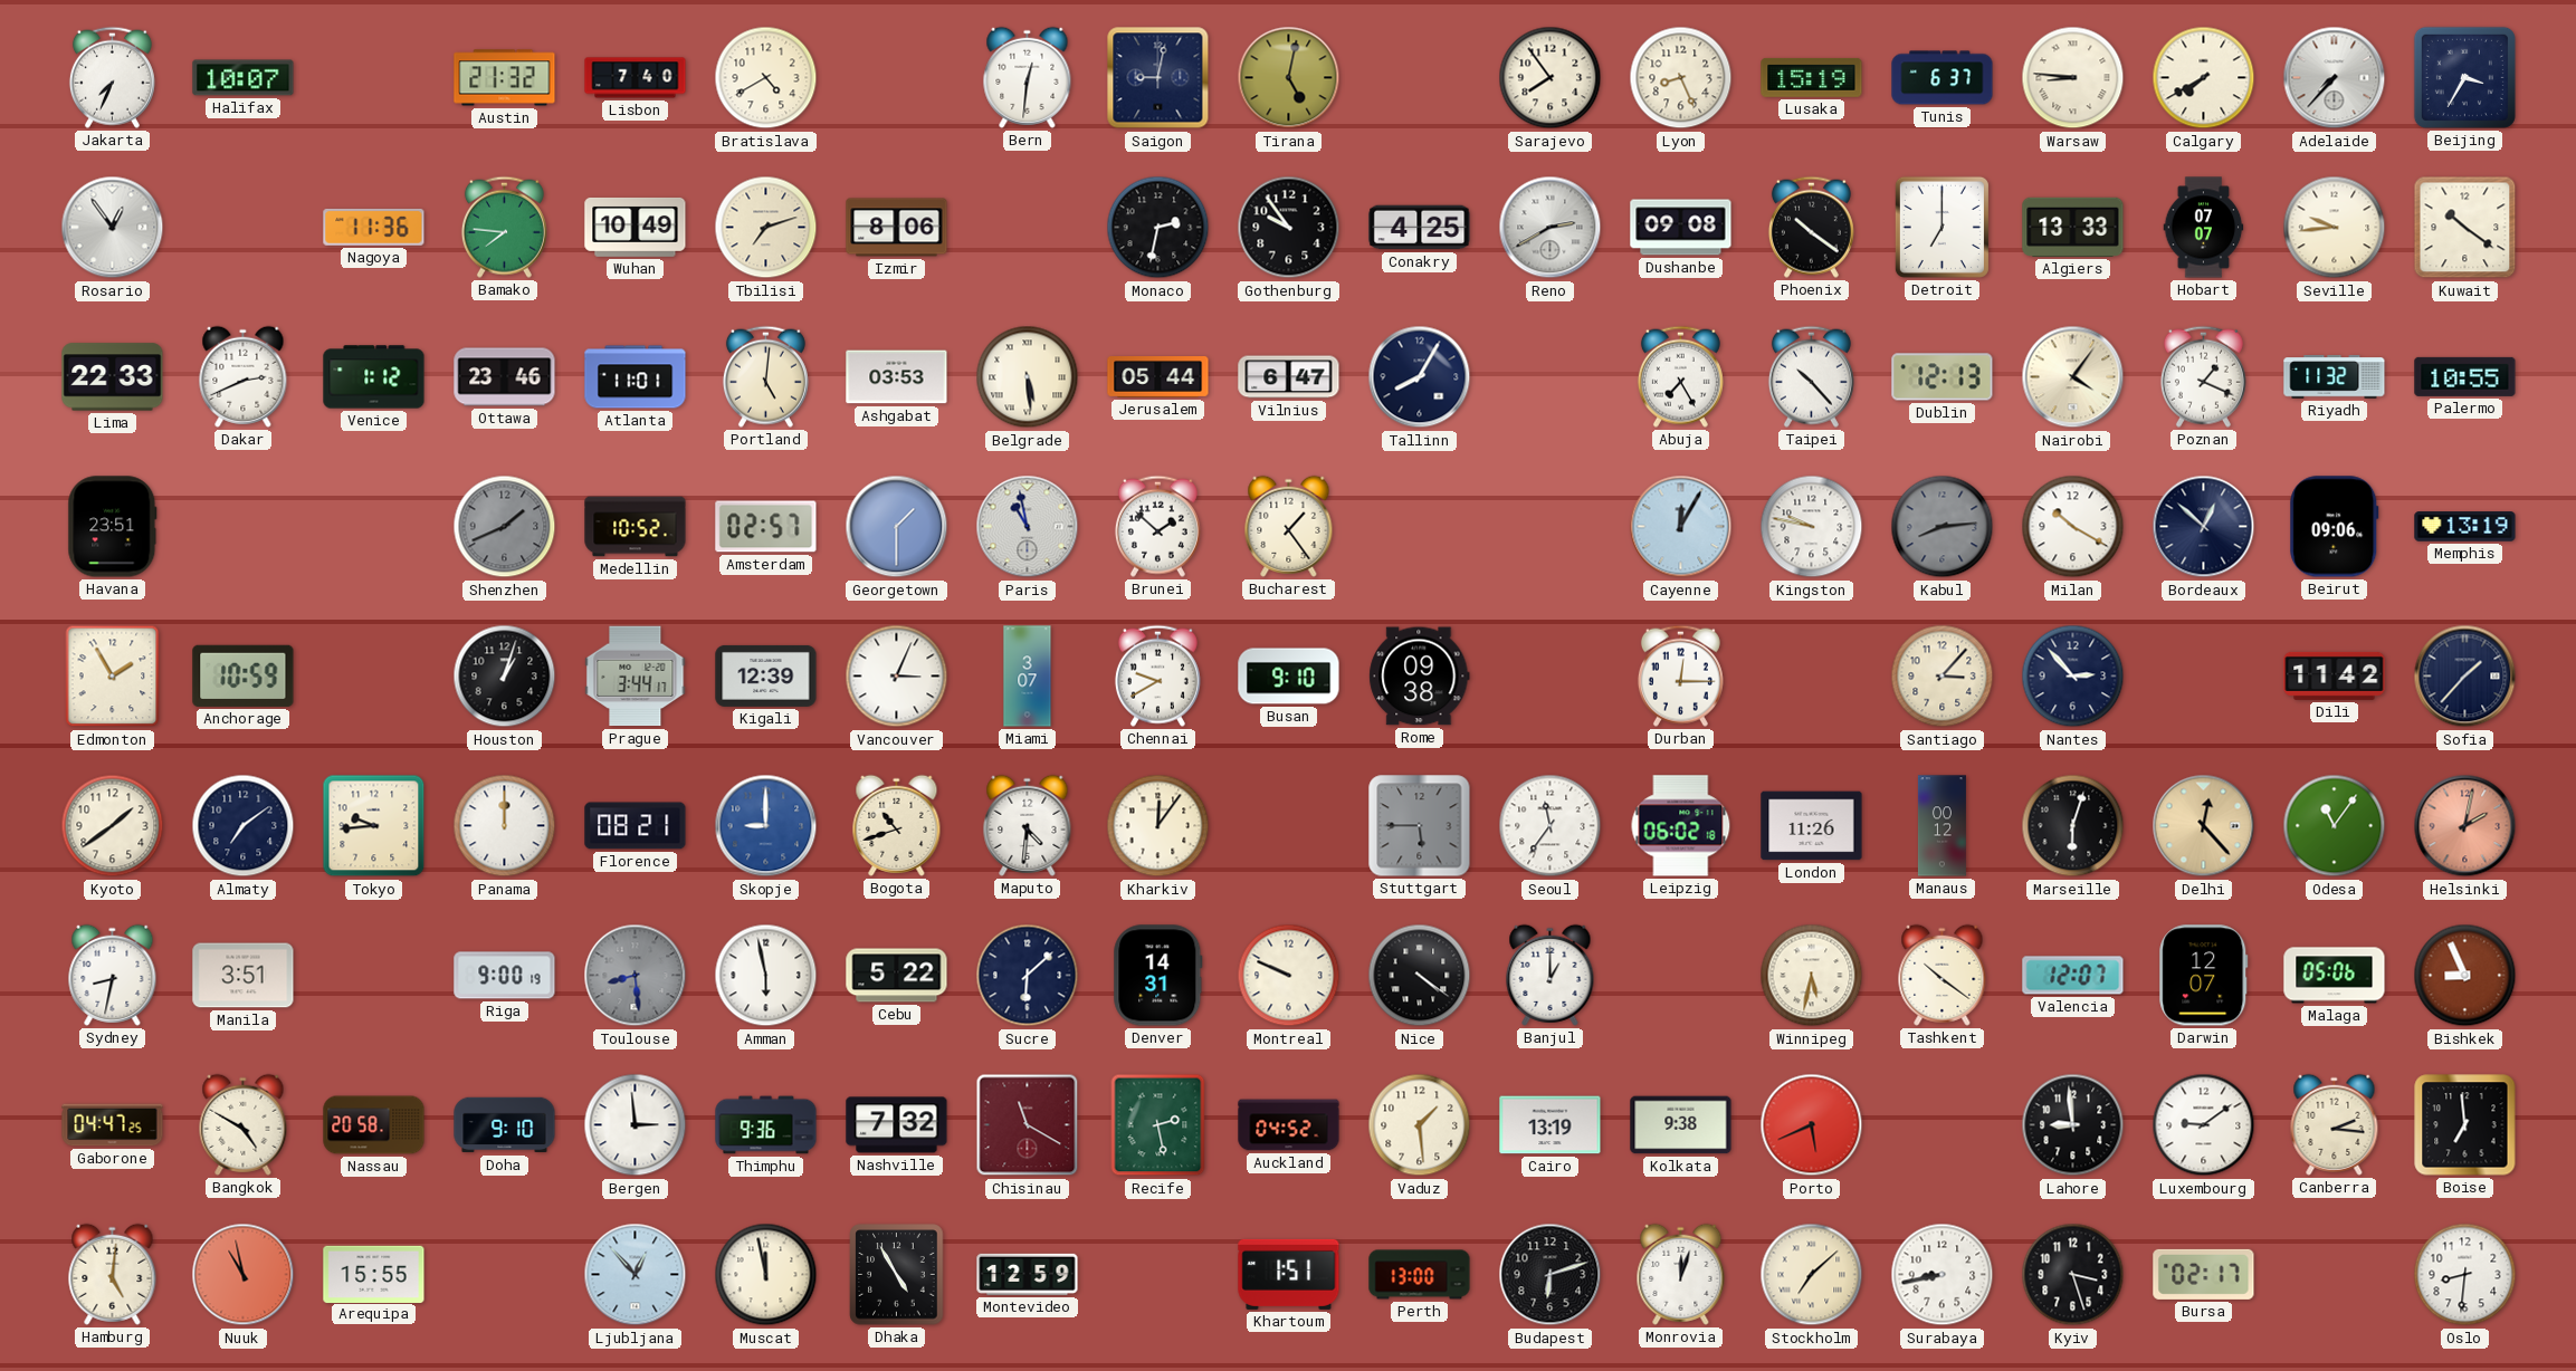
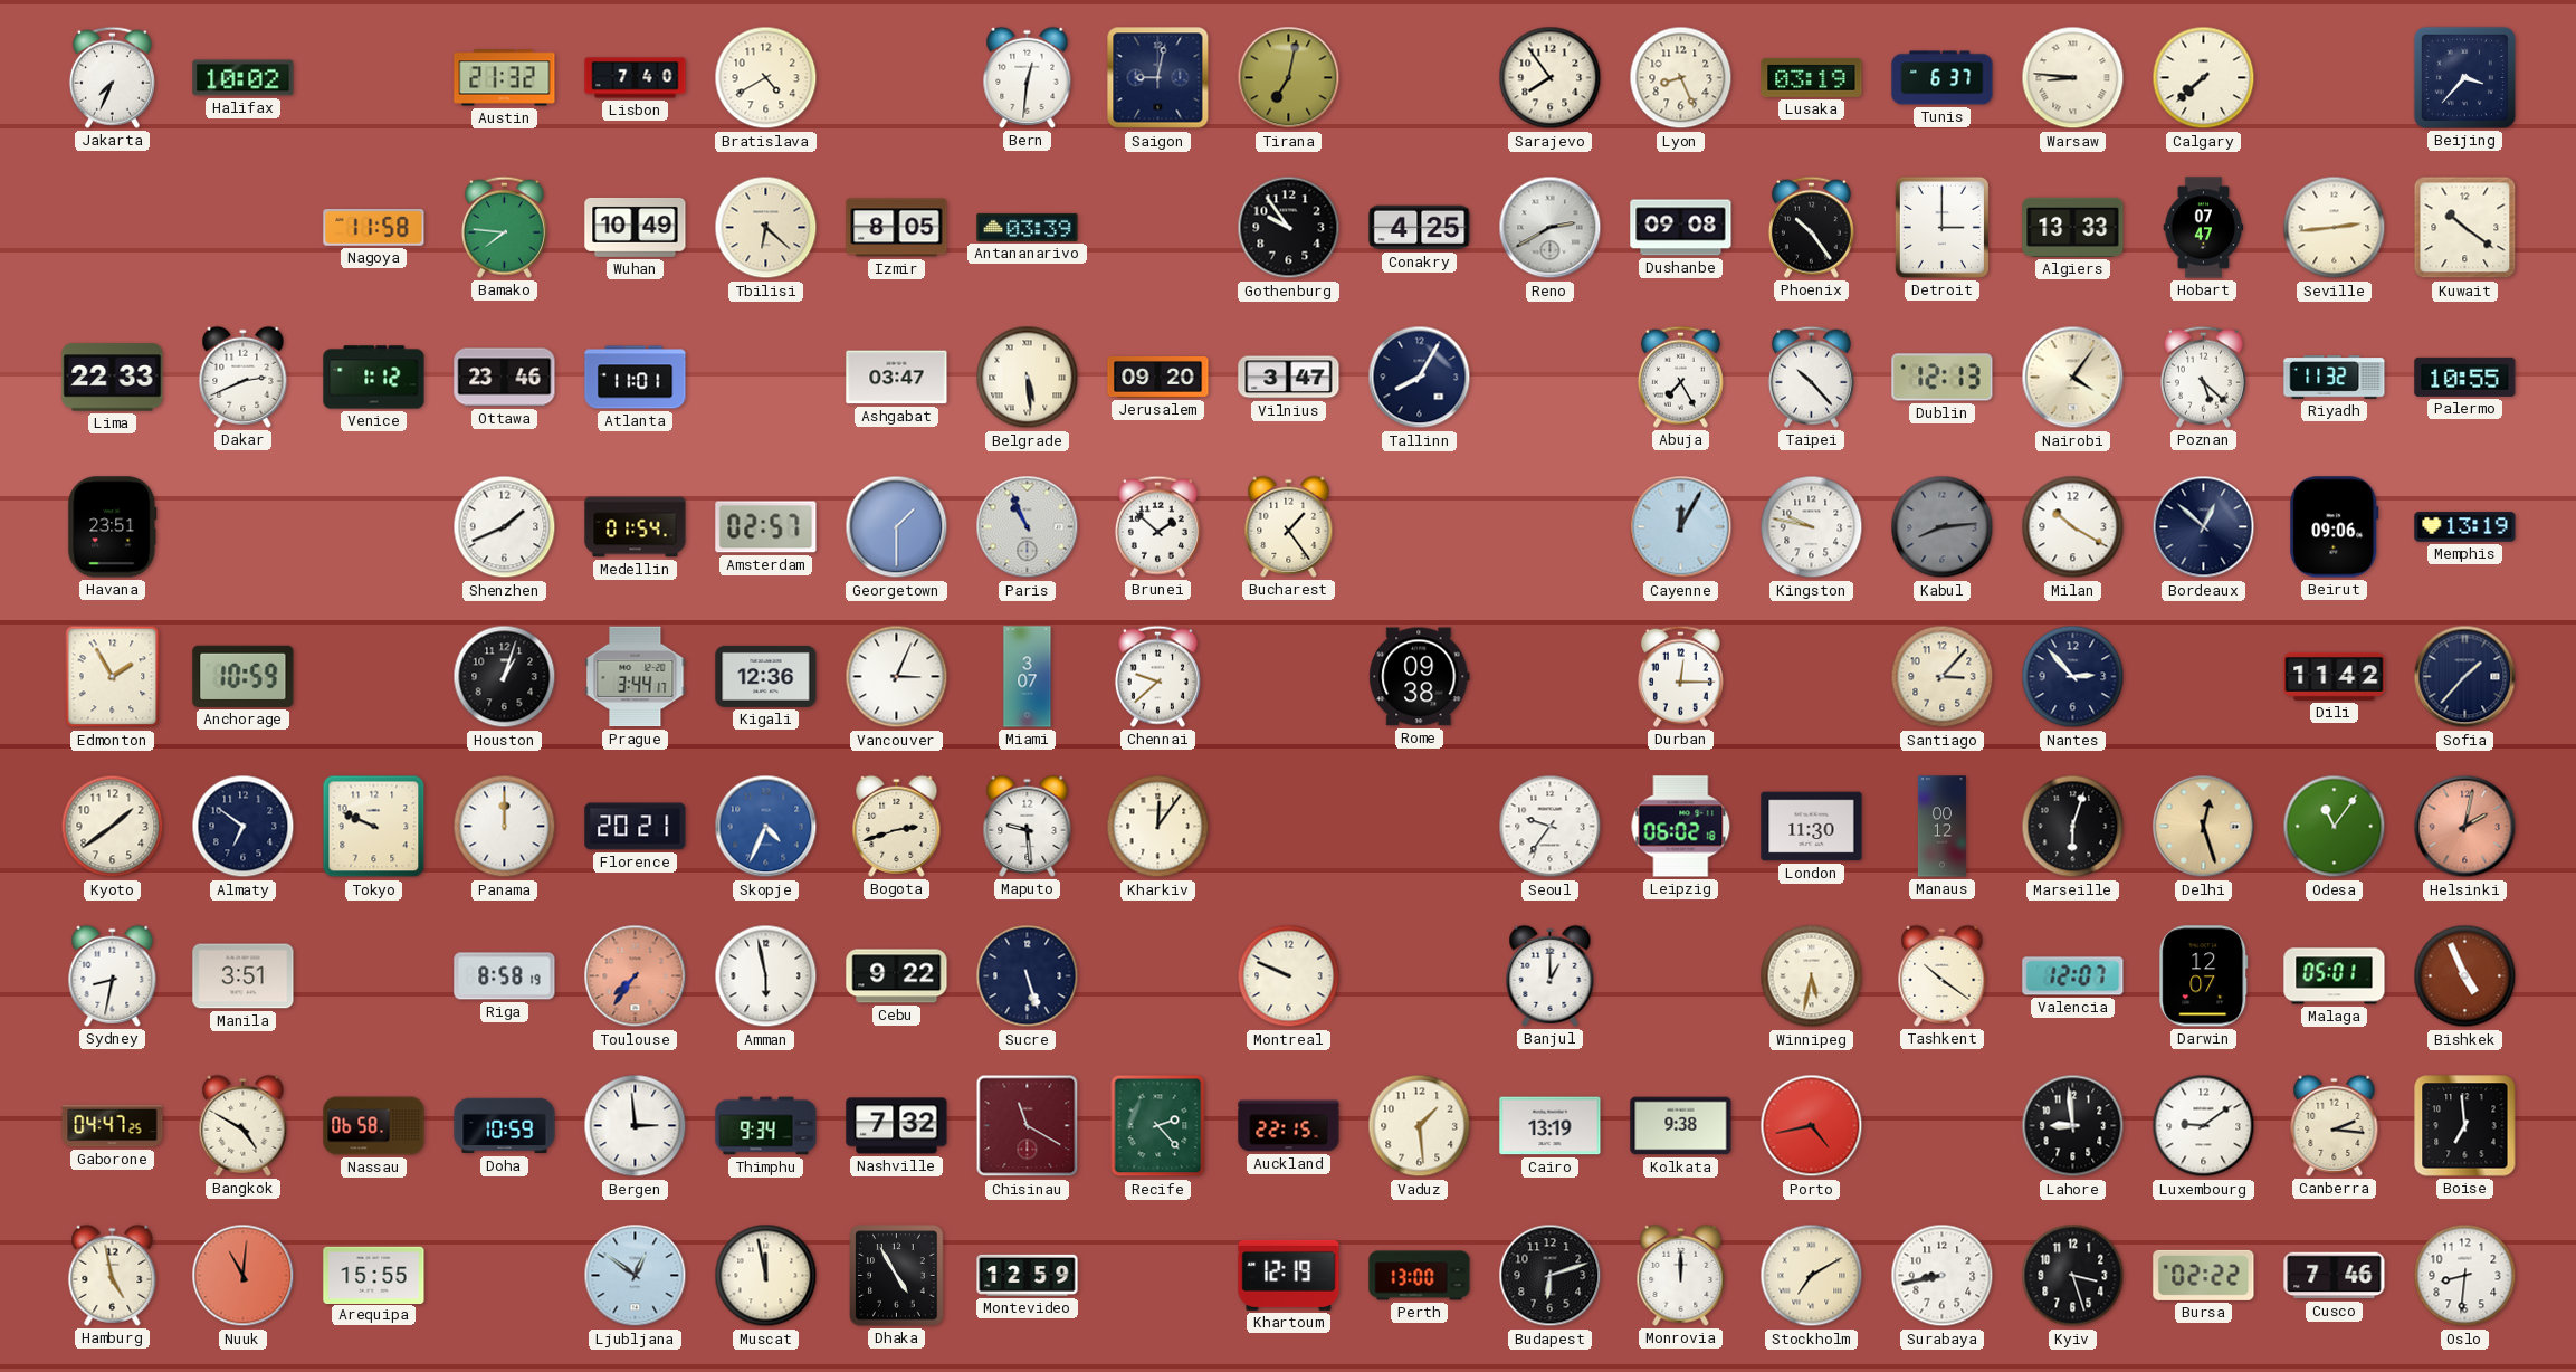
Halifax: 10:07 -> 10:02
Tirana: 5:02 -> 7:02
Lusaka: 15:19 -> 03:19
Calgary: 7:40 -> 7:38
Adelaide: 7:37 -> none
Beijing: 3:35 -> 3:37
Rosario: 12:54 -> none
Nagoya: 11:36 -> 11:58
Tbilisi: 7:12 -> 6:22
Izmir: 8:06 -> 8:05
Antananarivo: none -> 03:39
Monaco: 2:32 -> none
Phoenix: 10:21 -> 10:24
Detroit: 7:00 -> 3:00
Hobart: 07:07 -> 07:47
Seville: 9:44 -> 2:44
Portland: 5:01 -> none
Ashgabat: 03:53 -> 03:47
Jerusalem: 05:44 -> 09:20
Vilnius: 6:47 -> 3:47
Poznan: 1:19 -> 5:22
Shenzhen dial: grey -> white
Medellin: 10:52 -> 01:54
Paris: 10:58 -> 10:56
Kigali: 12:39 -> 12:36
Chennai: 9:40 -> 9:38
Busan: 9:10 -> none
Almaty: 7:09 -> 6:51
Tokyo: 9:44 -> 9:49
Florence: 08:21 -> 20:21
Skopje: 9:00 -> 4:34
Bogota: 10:42 -> 2:42
Maputo: 4:31 -> 9:29
Stuttgart: 5:45 -> none
Seoul: 11:36 -> 9:36
London: 11:26 -> 11:30
Delhi: 12:23 -> 12:27
Riga: 9:00 -> 8:58
Toulouse: 8:29 -> 7:36
Toulouse dial: grey -> salmon
Cebu: 5:22 -> 9:22
Sucre: 6:08 -> 5:27
Denver: 14:31 -> none
Nice: 4:21 -> none
Malaga: 05:06 -> 05:01
Bishkek: 8:56 -> 4:56
Nassau: 20:58 -> 06:58
Doha: 9:10 -> 10:59
Thimphu: 9:36 -> 9:34
Recife: 2:28 -> 2:23
Auckland: 04:52 -> 22:15
Porto: 5:41 -> 4:43
Hamburg: 5:01 -> 4:58
Nuuk: 10:58 -> 11:01
Ljubljana: 12:53 -> 12:51
Khartoum: 1:51 -> 12:19
Monrovia: 12:03 -> 12:00
Stockholm: 7:08 -> 7:10
Bursa: 02:17 -> 02:22
Cusco: none -> 7:46
